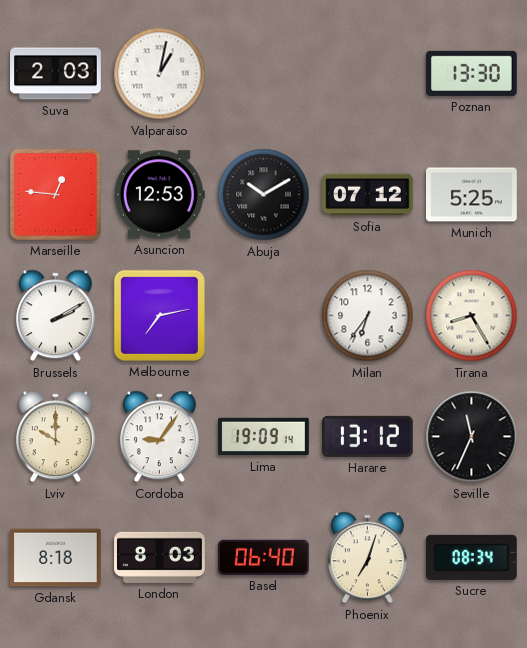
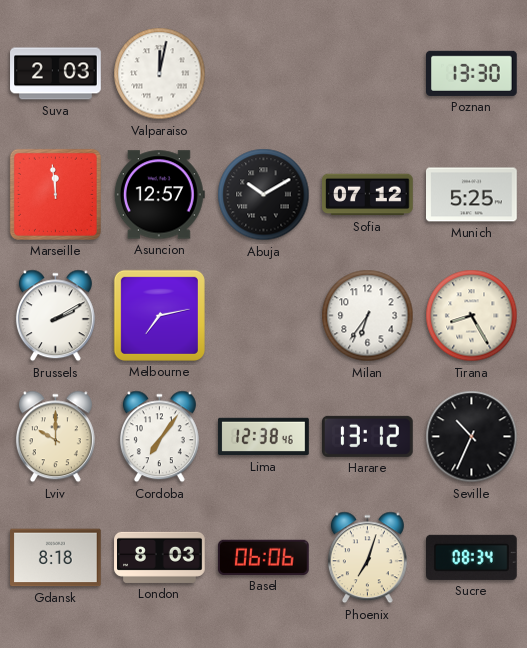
Valparaiso: 1:02 -> 12:02
Marseille: 12:46 -> 11:59
Asuncion: 12:53 -> 12:57
Cordoba: 9:06 -> 7:06
Lima: 19:09 -> 12:38
Seville: 11:34 -> 10:34
Basel: 06:40 -> 06:06
